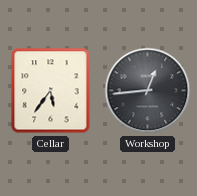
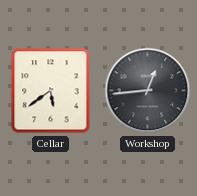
Cellar: 5:36 -> 5:39
